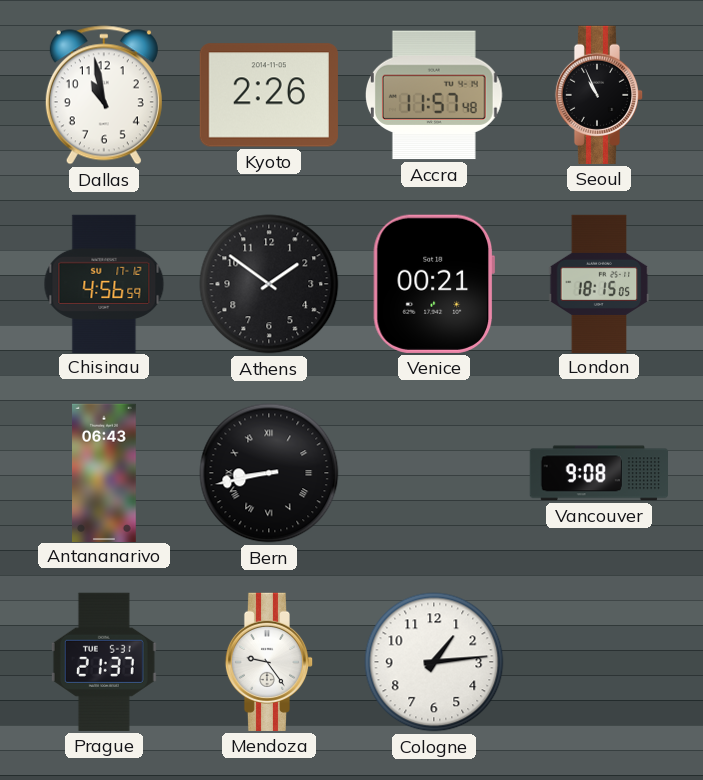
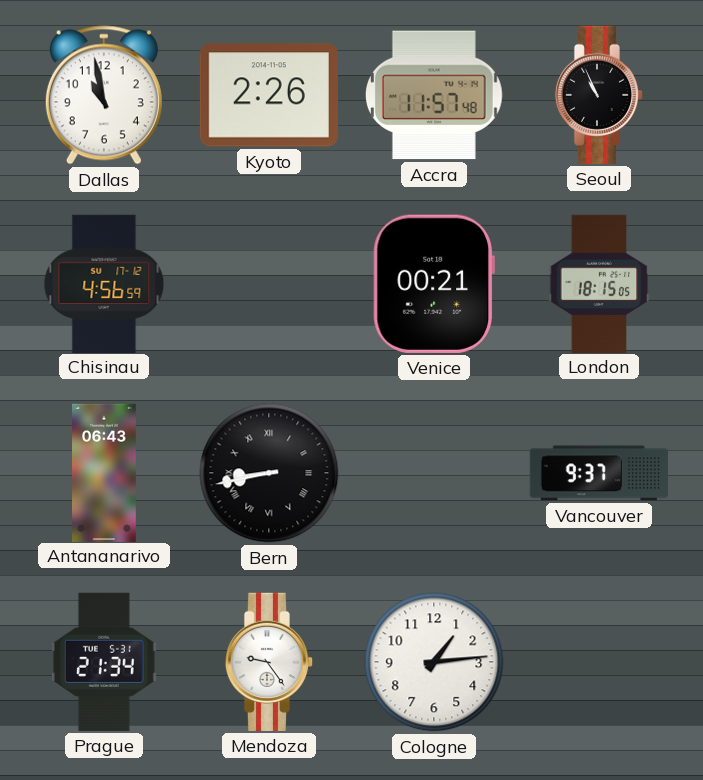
Athens: 1:51 -> none
Vancouver: 9:08 -> 9:37
Prague: 21:37 -> 21:34
